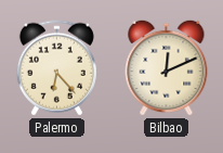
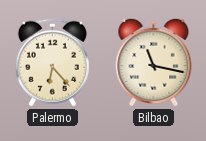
Bilbao: 12:11 -> 11:17
